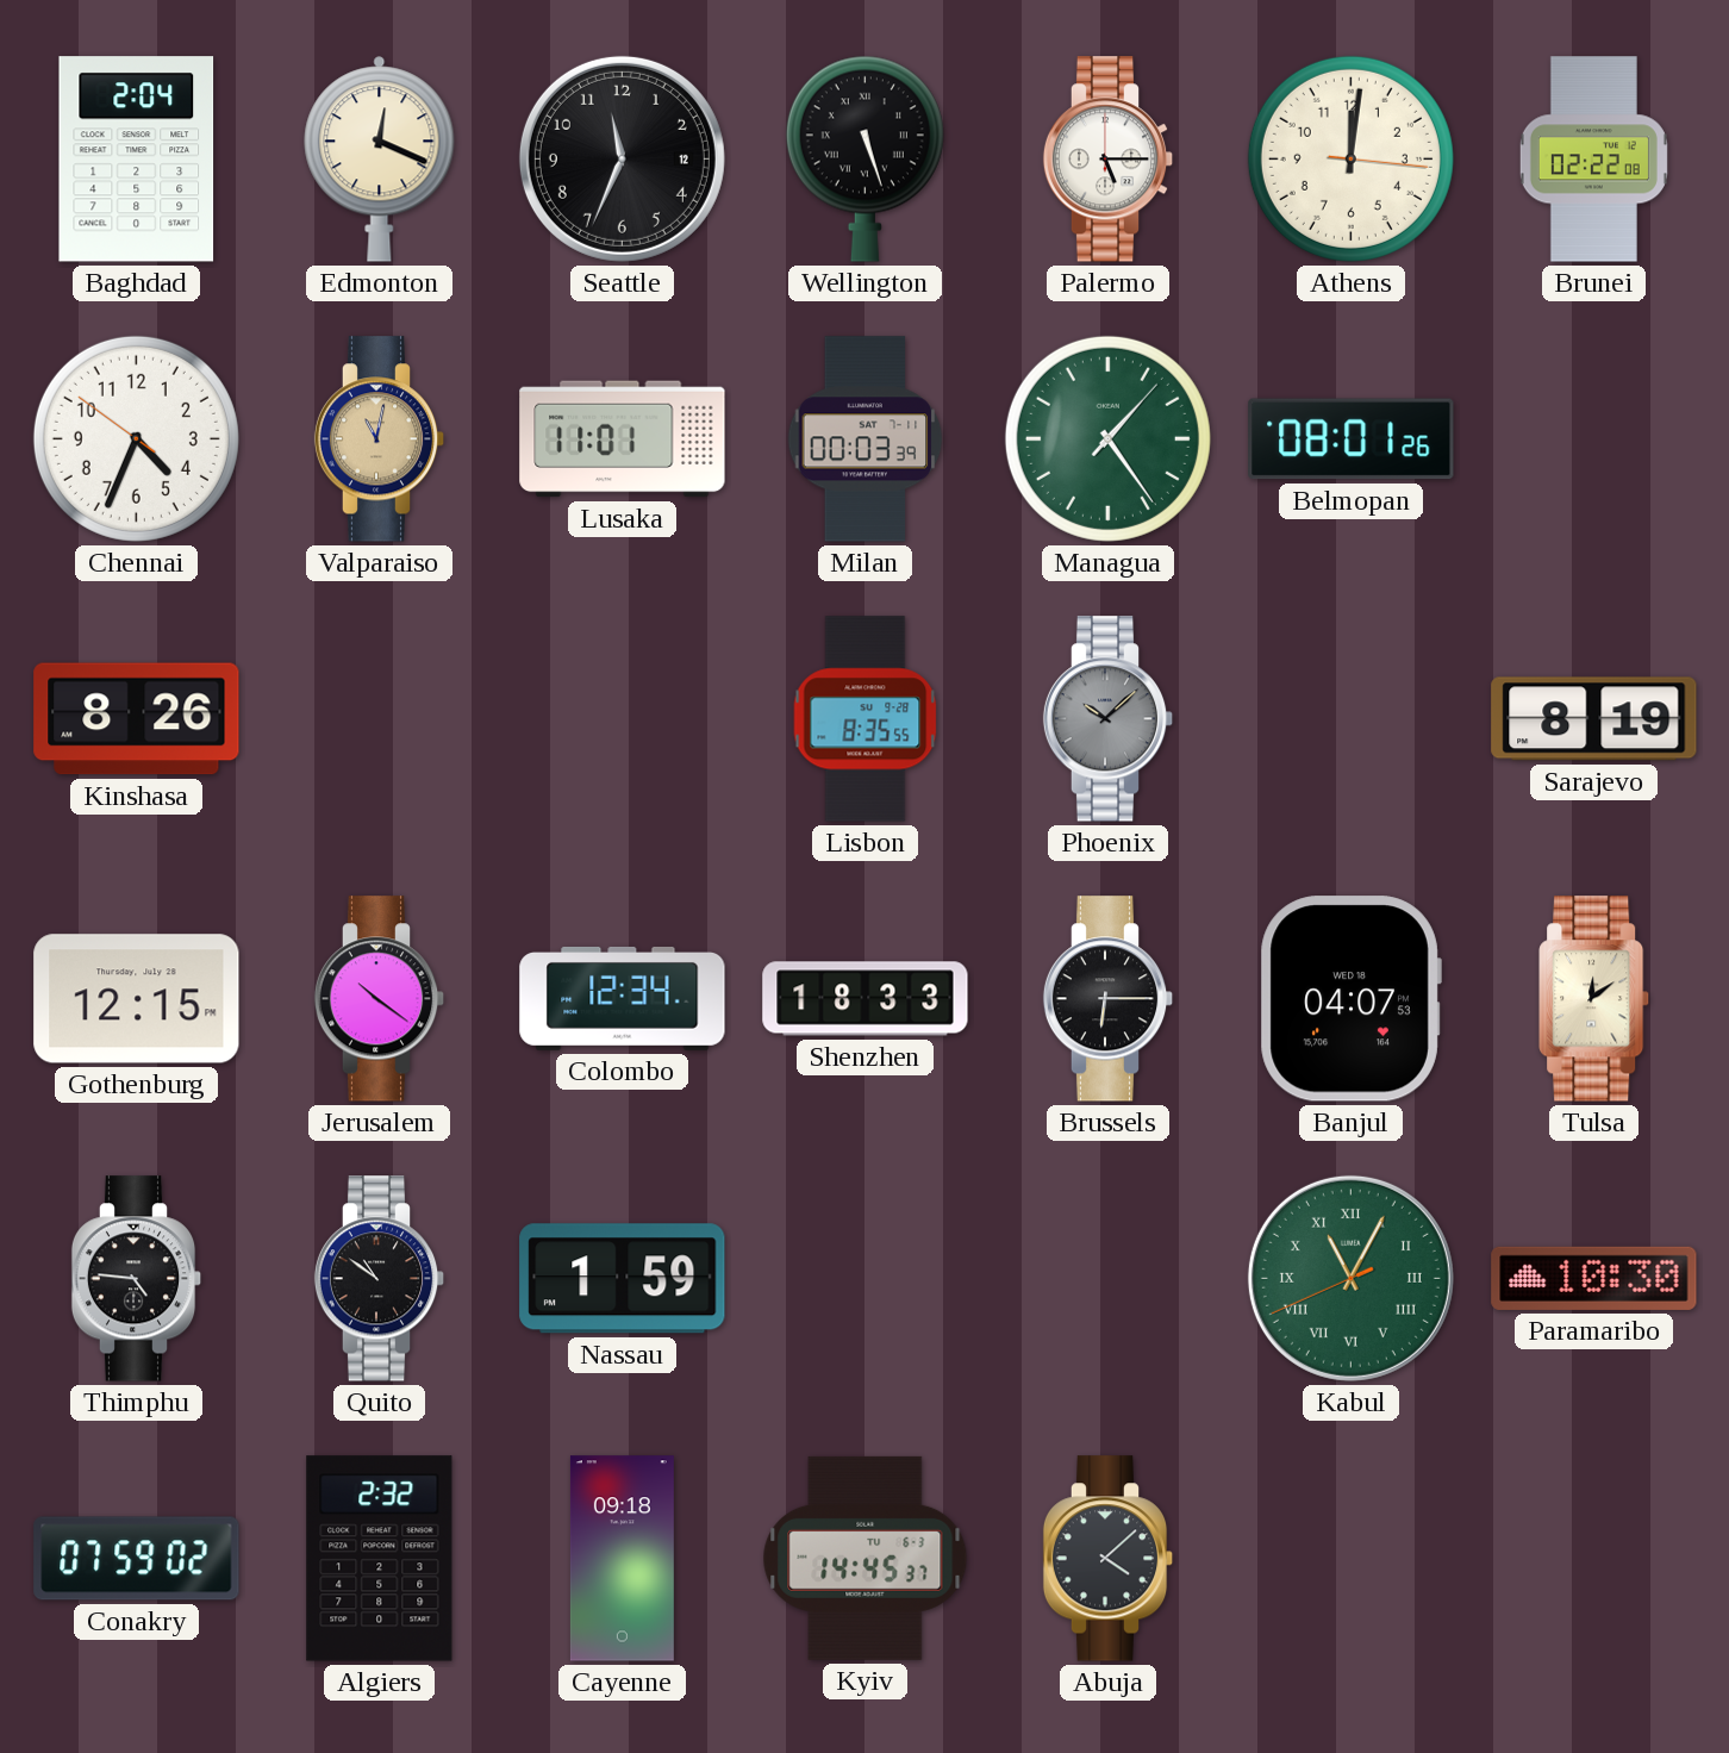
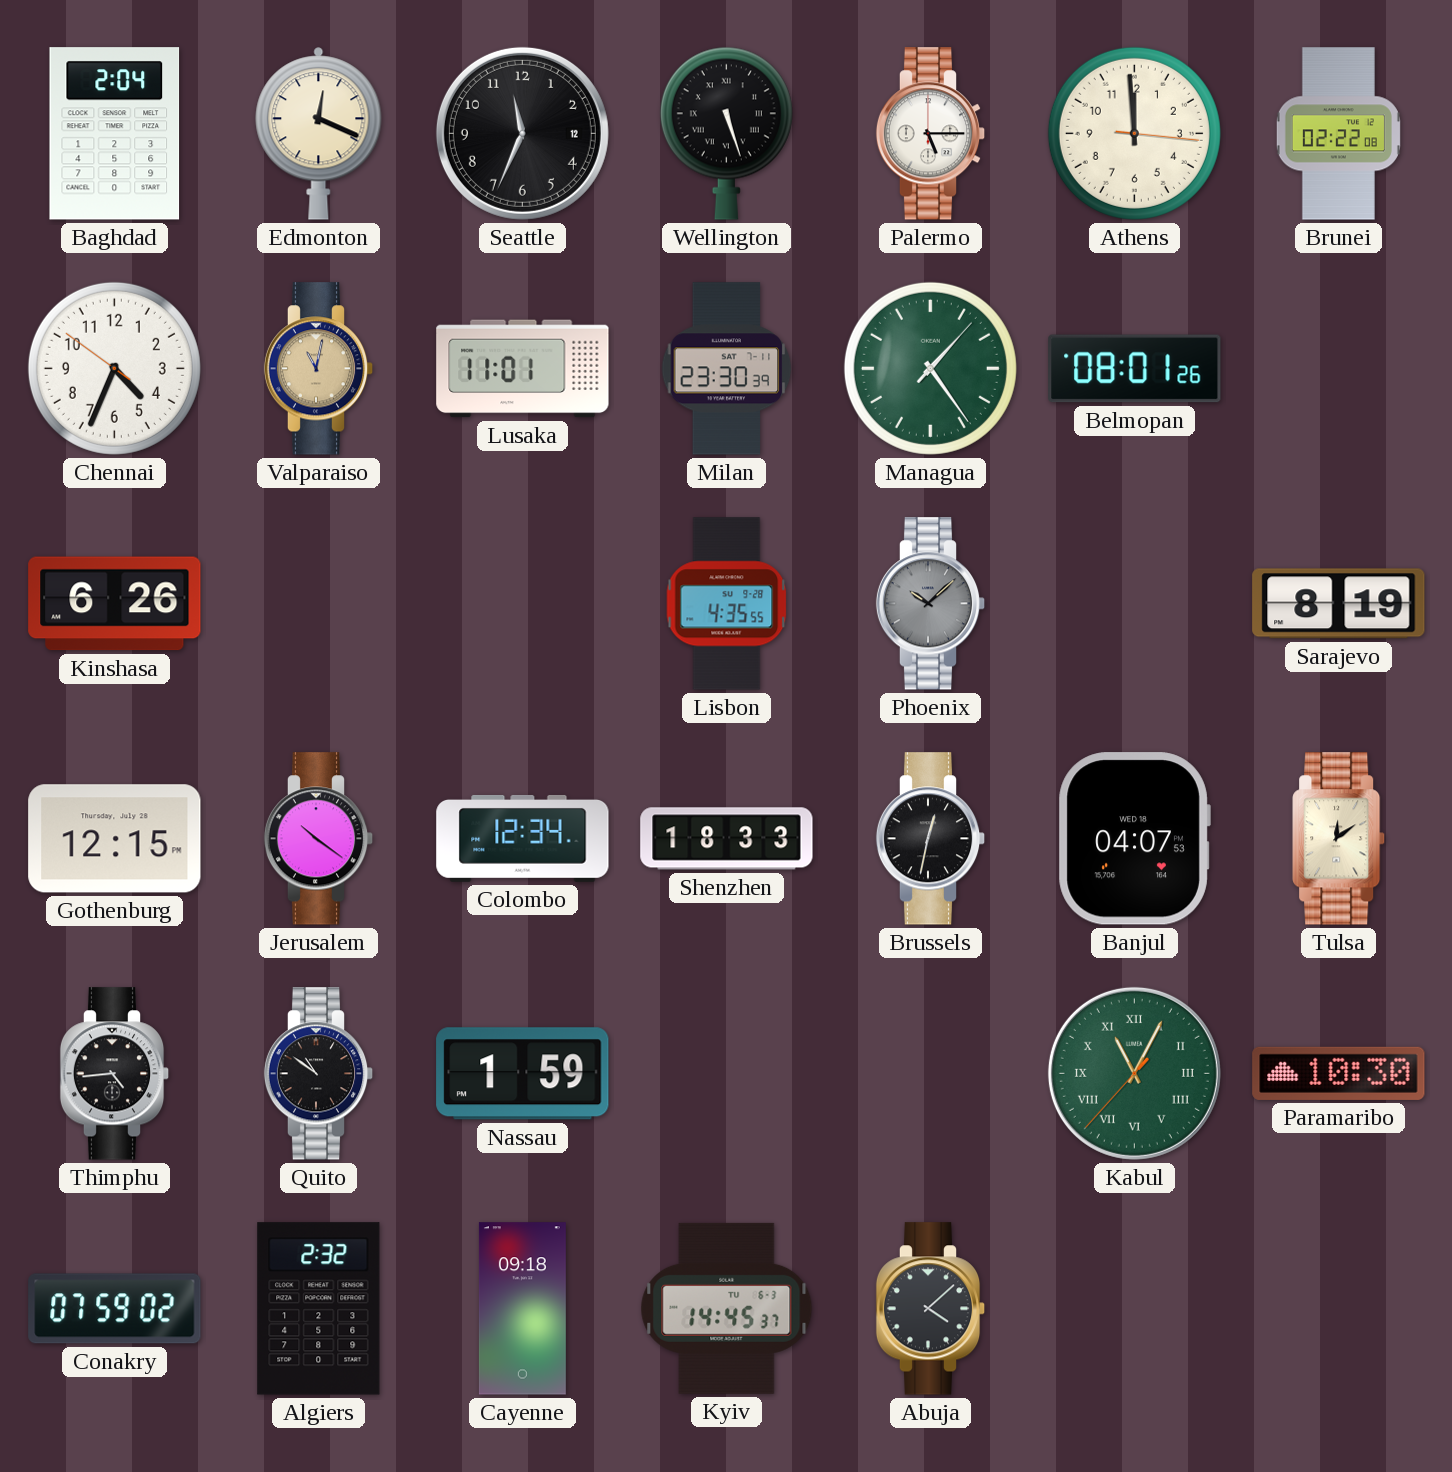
Athens: 12:01 -> 11:59
Milan: 00:03 -> 23:30
Kinshasa: 8:26 -> 6:26
Lisbon: 8:35 -> 4:35
Brussels: 6:15 -> 12:32
Thimphu: 4:46 -> 4:44
Kabul: 11:04:41 -> 11:04:37
